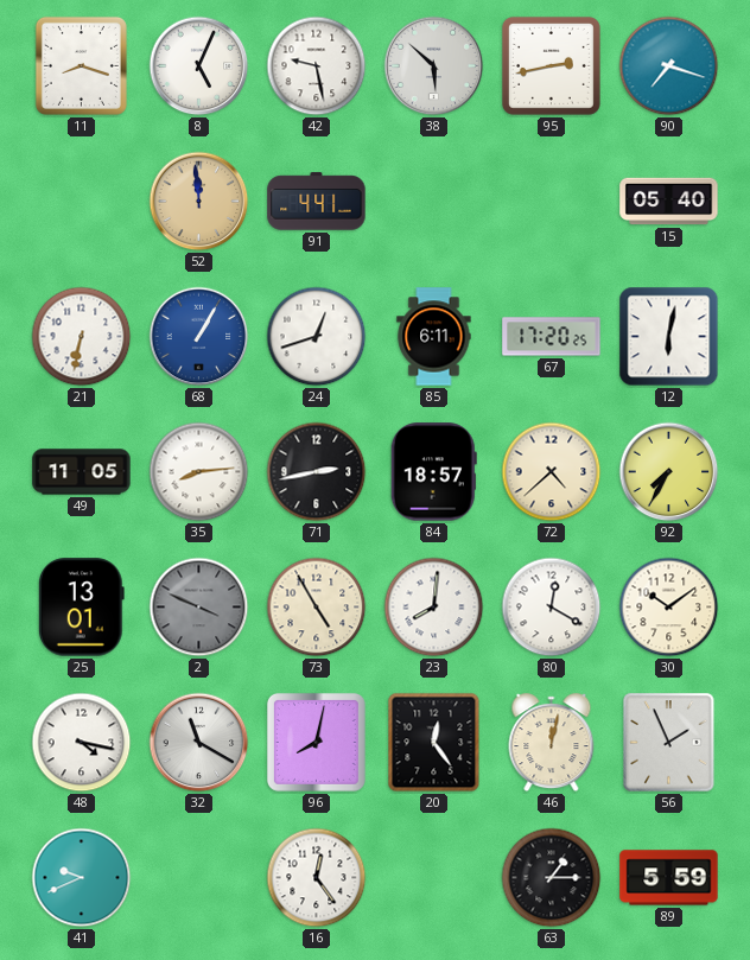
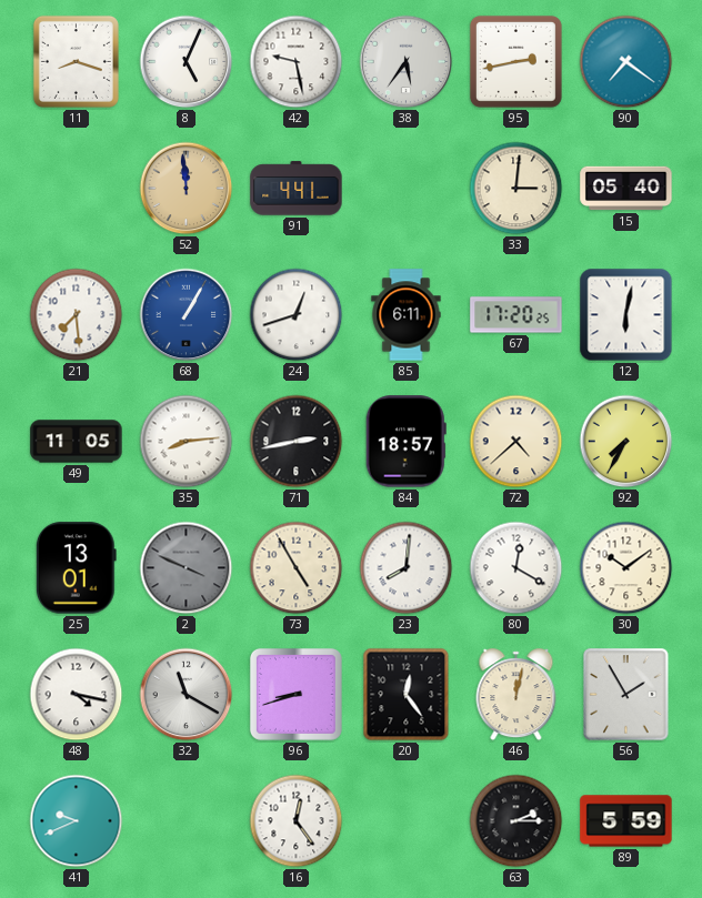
38: 5:52 -> 5:36
90: 7:18 -> 7:21
33: none -> 3:01
21: 6:32 -> 7:29
96: 8:02 -> 8:42
56: 1:56 -> 1:55
63: 1:15 -> 2:15
